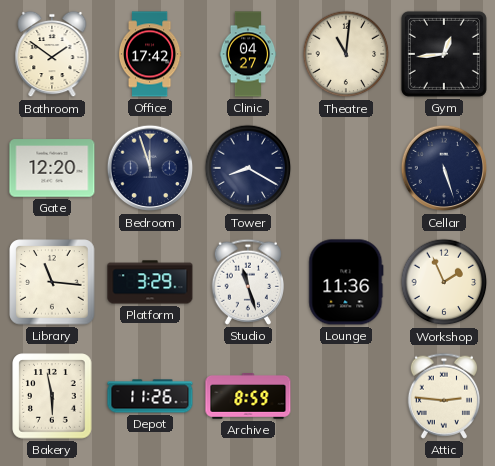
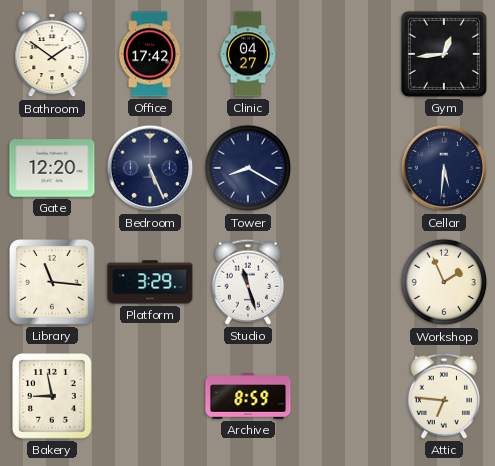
Theatre: 11:01 -> none
Bedroom: 11:57 -> 5:26
Cellar: 5:27 -> 5:31
Lounge: 11:36 -> none
Bakery: 5:58 -> 8:58
Depot: 11:26 -> none
Attic: 2:46 -> 6:46
